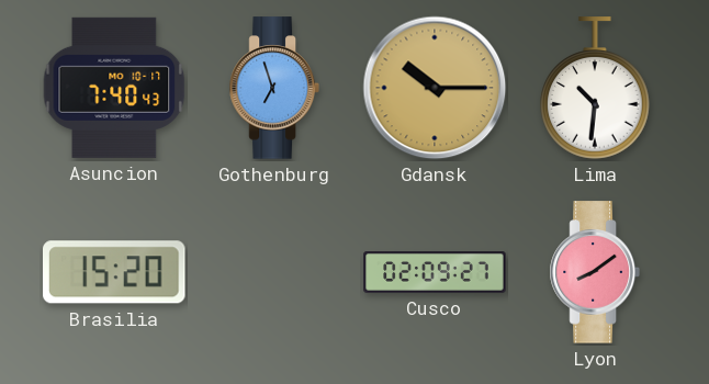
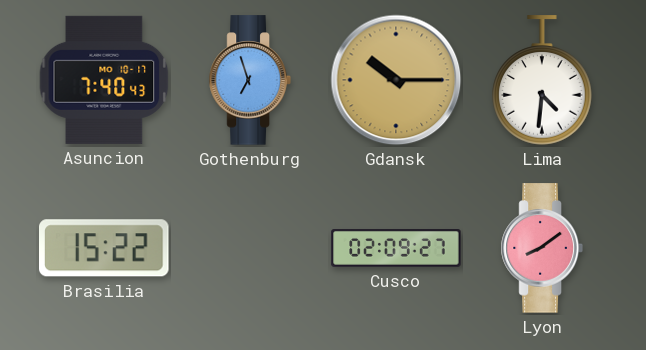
Lima: 10:31 -> 4:31
Brasilia: 15:20 -> 15:22
